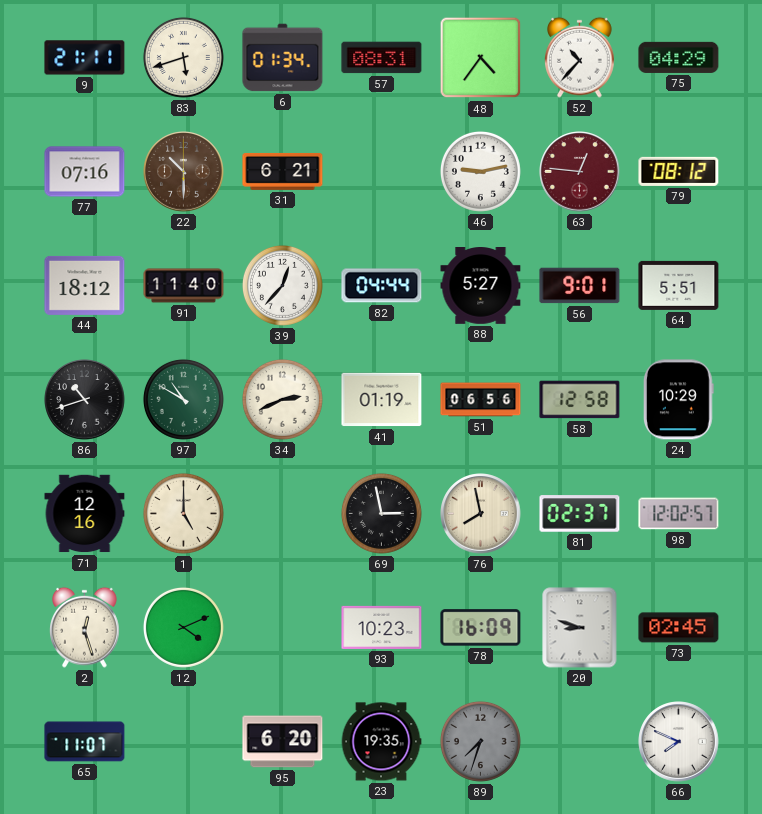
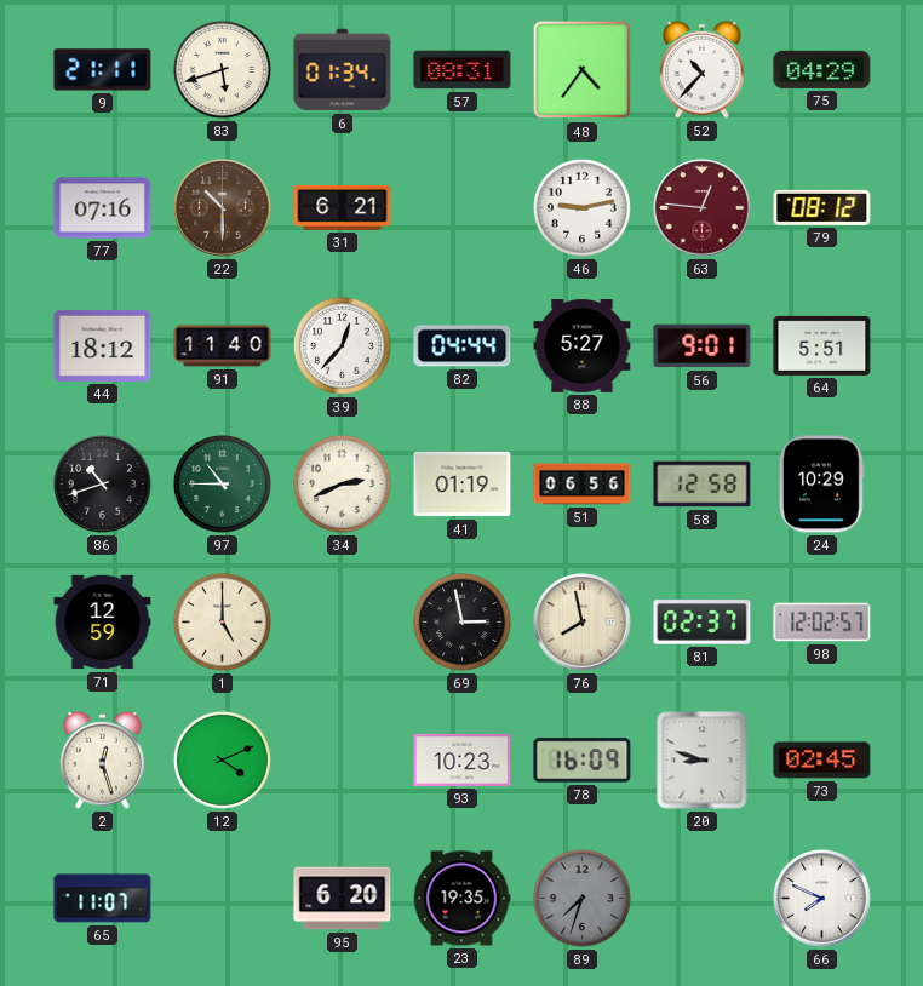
97: 10:50 -> 10:45
71: 12:16 -> 12:59
